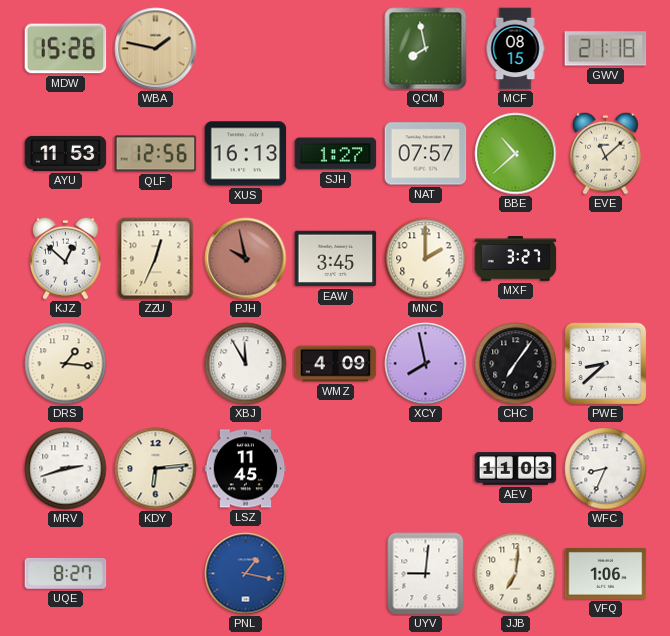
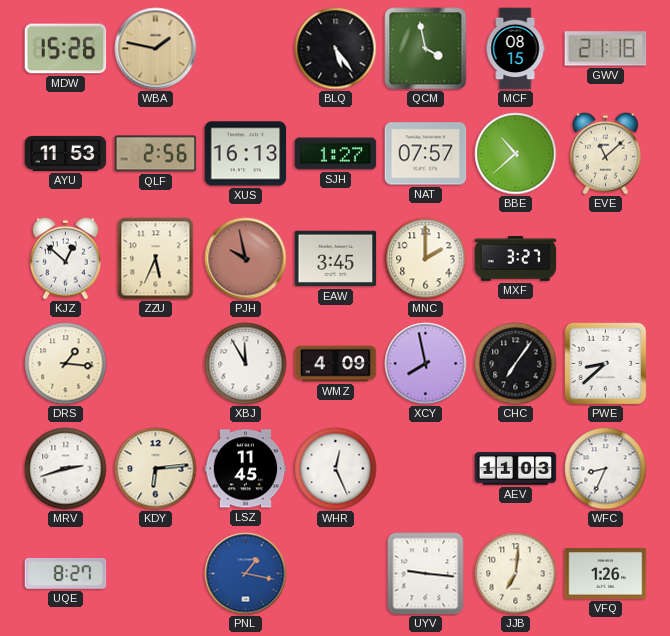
BLQ: none -> 5:24
QCM: 7:58 -> 3:58
QLF: 12:56 -> 2:56
ZZU: 12:34 -> 5:34
WHR: none -> 12:26
UYV: 9:01 -> 9:16
VFQ: 1:06 -> 1:26
